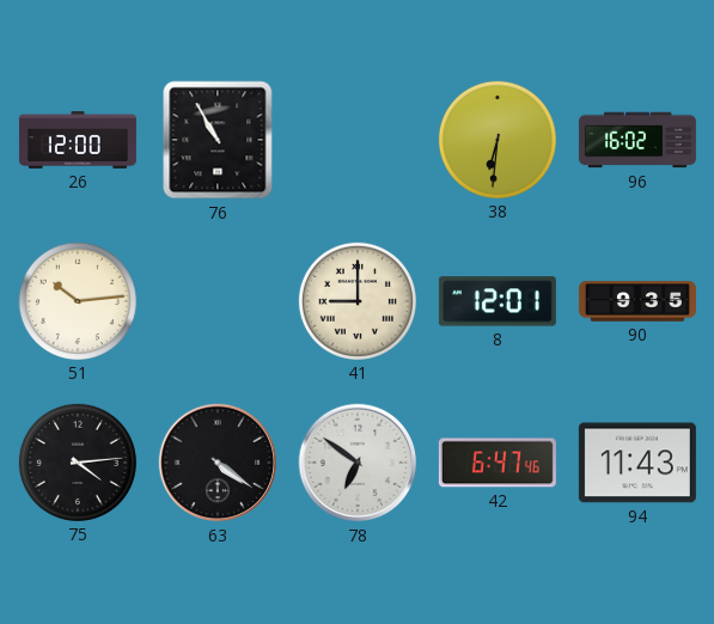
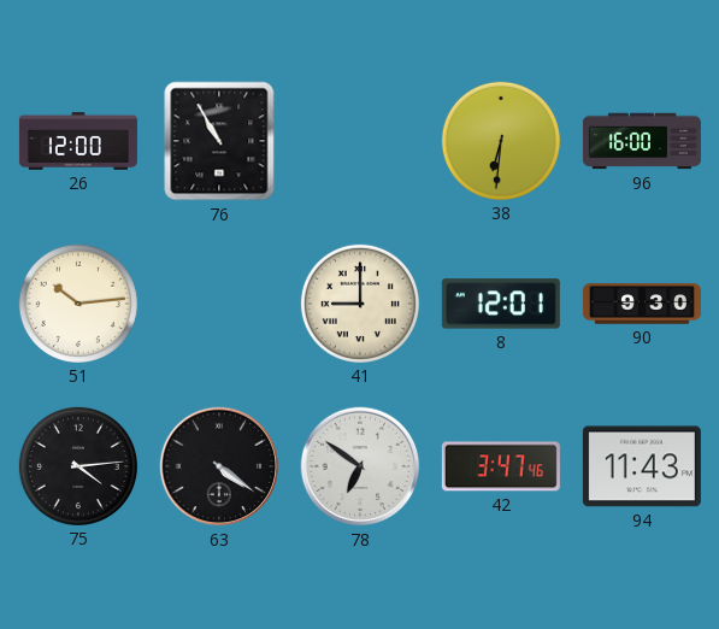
96: 16:02 -> 16:00
90: 9:35 -> 9:30
42: 6:47 -> 3:47
